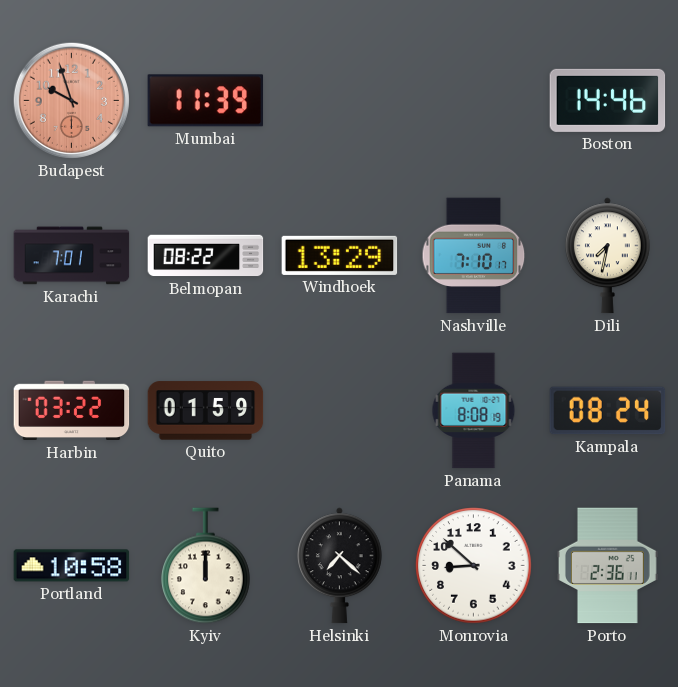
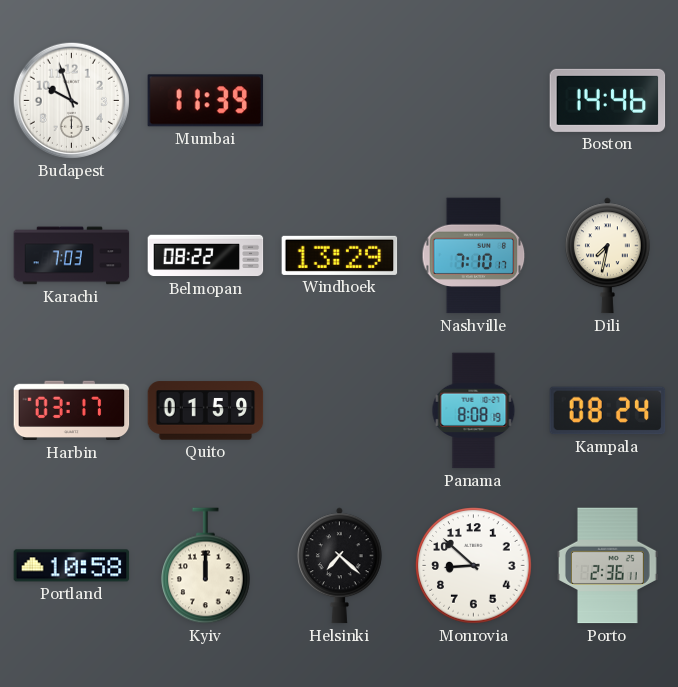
Budapest dial: salmon -> white
Karachi: 7:01 -> 7:03
Harbin: 03:22 -> 03:17
